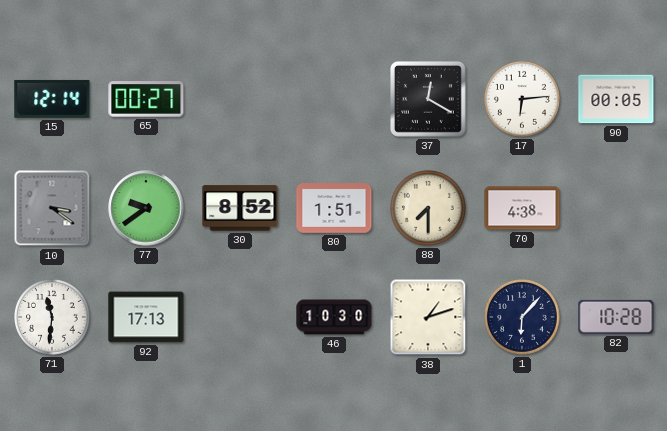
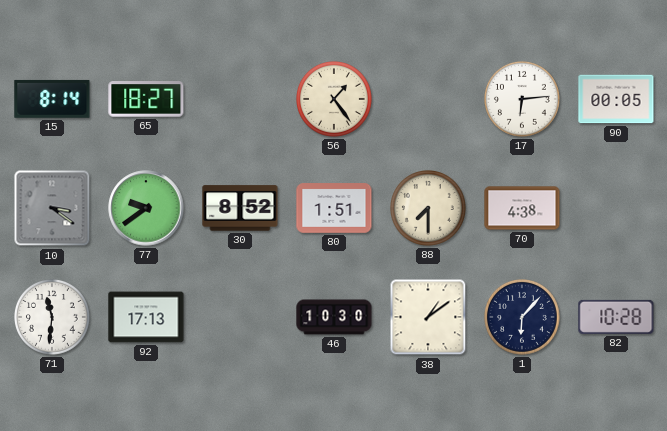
15: 12:14 -> 8:14
65: 00:27 -> 18:27
56: none -> 1:24
37: 12:20 -> none
38: 1:12 -> 1:09
